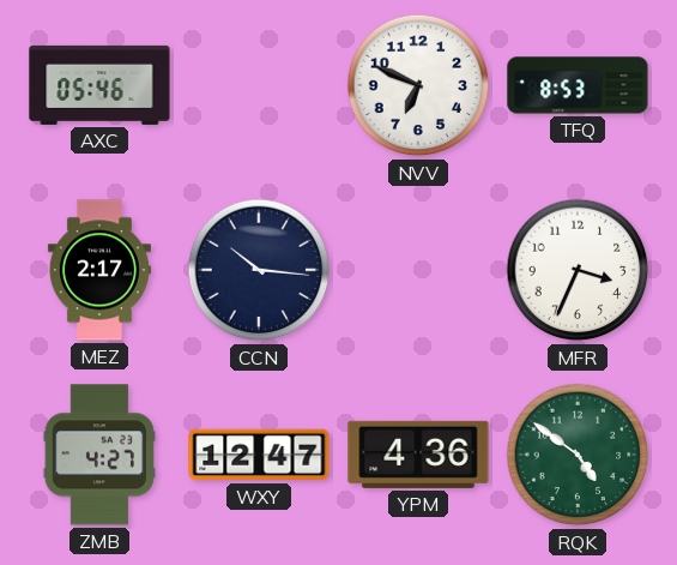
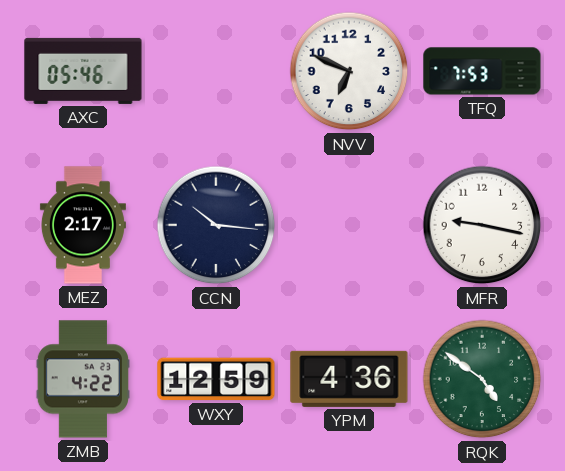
TFQ: 8:53 -> 7:53
MFR: 3:34 -> 9:17
ZMB: 4:27 -> 4:22
WXY: 12:47 -> 12:59
